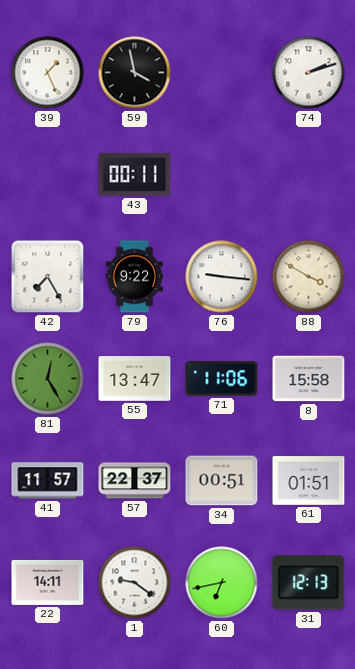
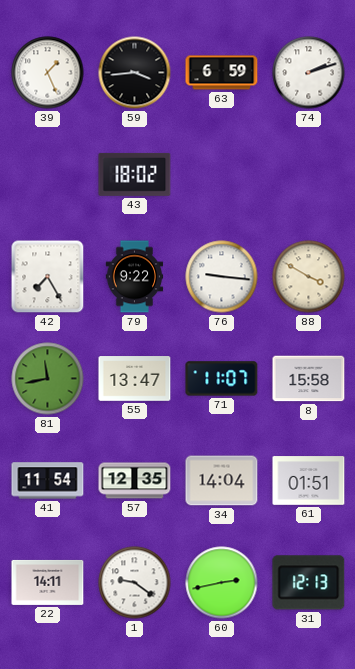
59: 3:58 -> 3:44
63: none -> 6:59
43: 00:11 -> 18:02
81: 12:25 -> 11:43
71: 11:06 -> 11:07
41: 11:57 -> 11:54
57: 22:37 -> 12:35
34: 00:51 -> 14:04
60: 6:43 -> 2:43
